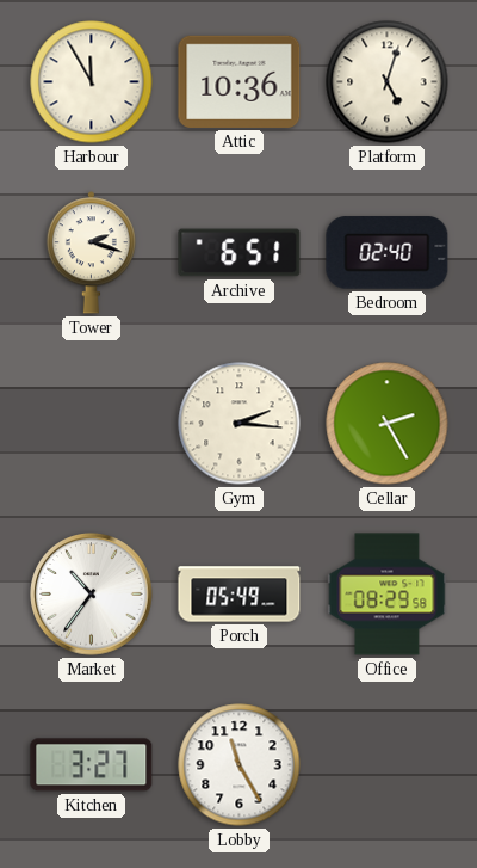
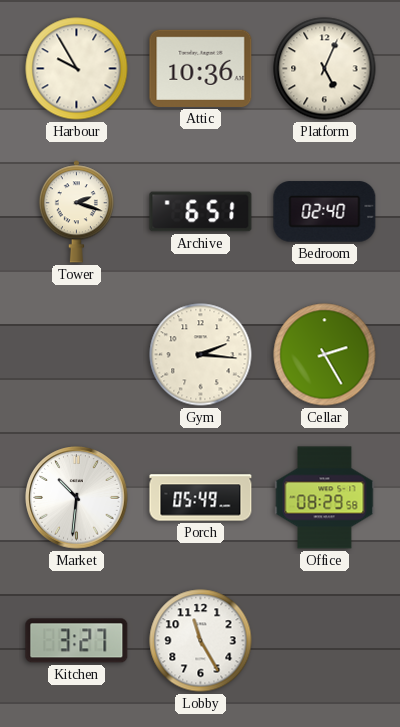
Harbour: 11:55 -> 9:55
Platform: 5:03 -> 5:04
Market: 10:36 -> 10:31
